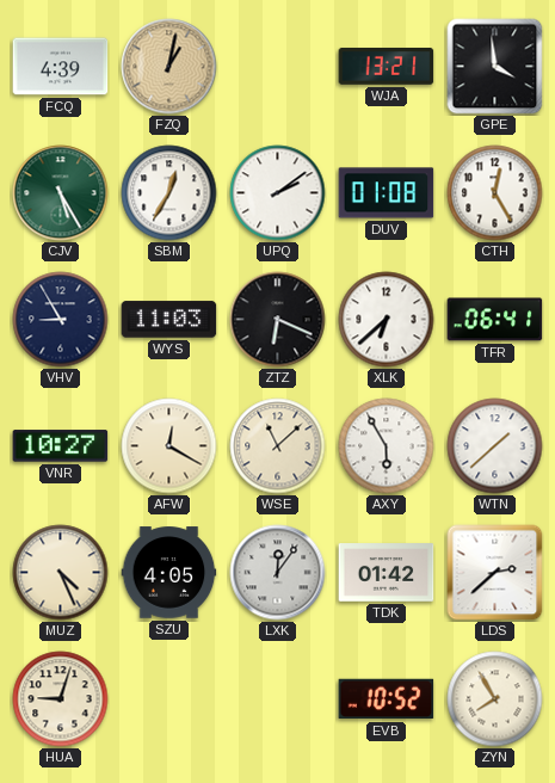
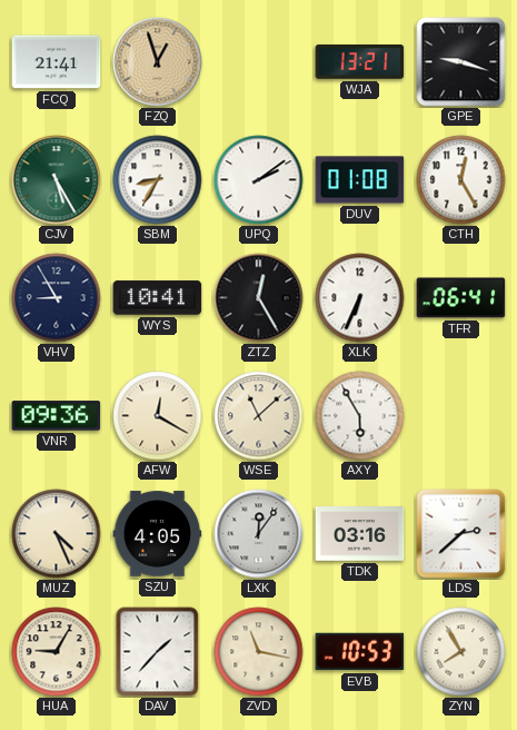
FCQ: 4:39 -> 21:41
FZQ: 1:02 -> 12:57
GPE: 3:59 -> 9:18
SBM: 12:35 -> 8:35
WYS: 11:03 -> 10:41
ZTZ: 6:19 -> 12:25
XLK: 6:38 -> 6:34
VNR: 10:27 -> 09:36
WTN: 1:38 -> none
TDK: 01:42 -> 03:16
HUA: 9:03 -> 9:05
DAV: none -> 1:37
ZVD: none -> 11:17
EVB: 10:52 -> 10:53
